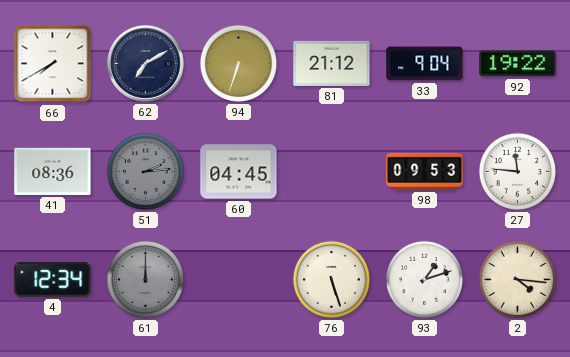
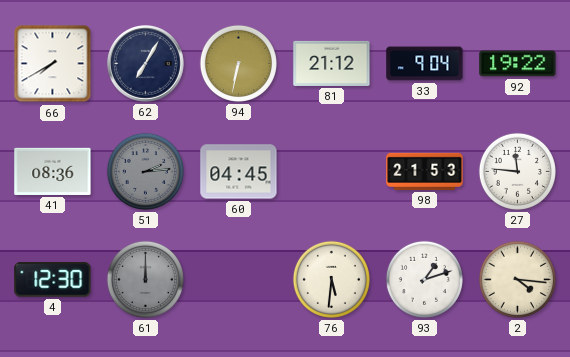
62: 7:10 -> 7:05
94: 6:33 -> 6:32
98: 09:53 -> 21:53
4: 12:34 -> 12:30
76: 5:27 -> 5:31
